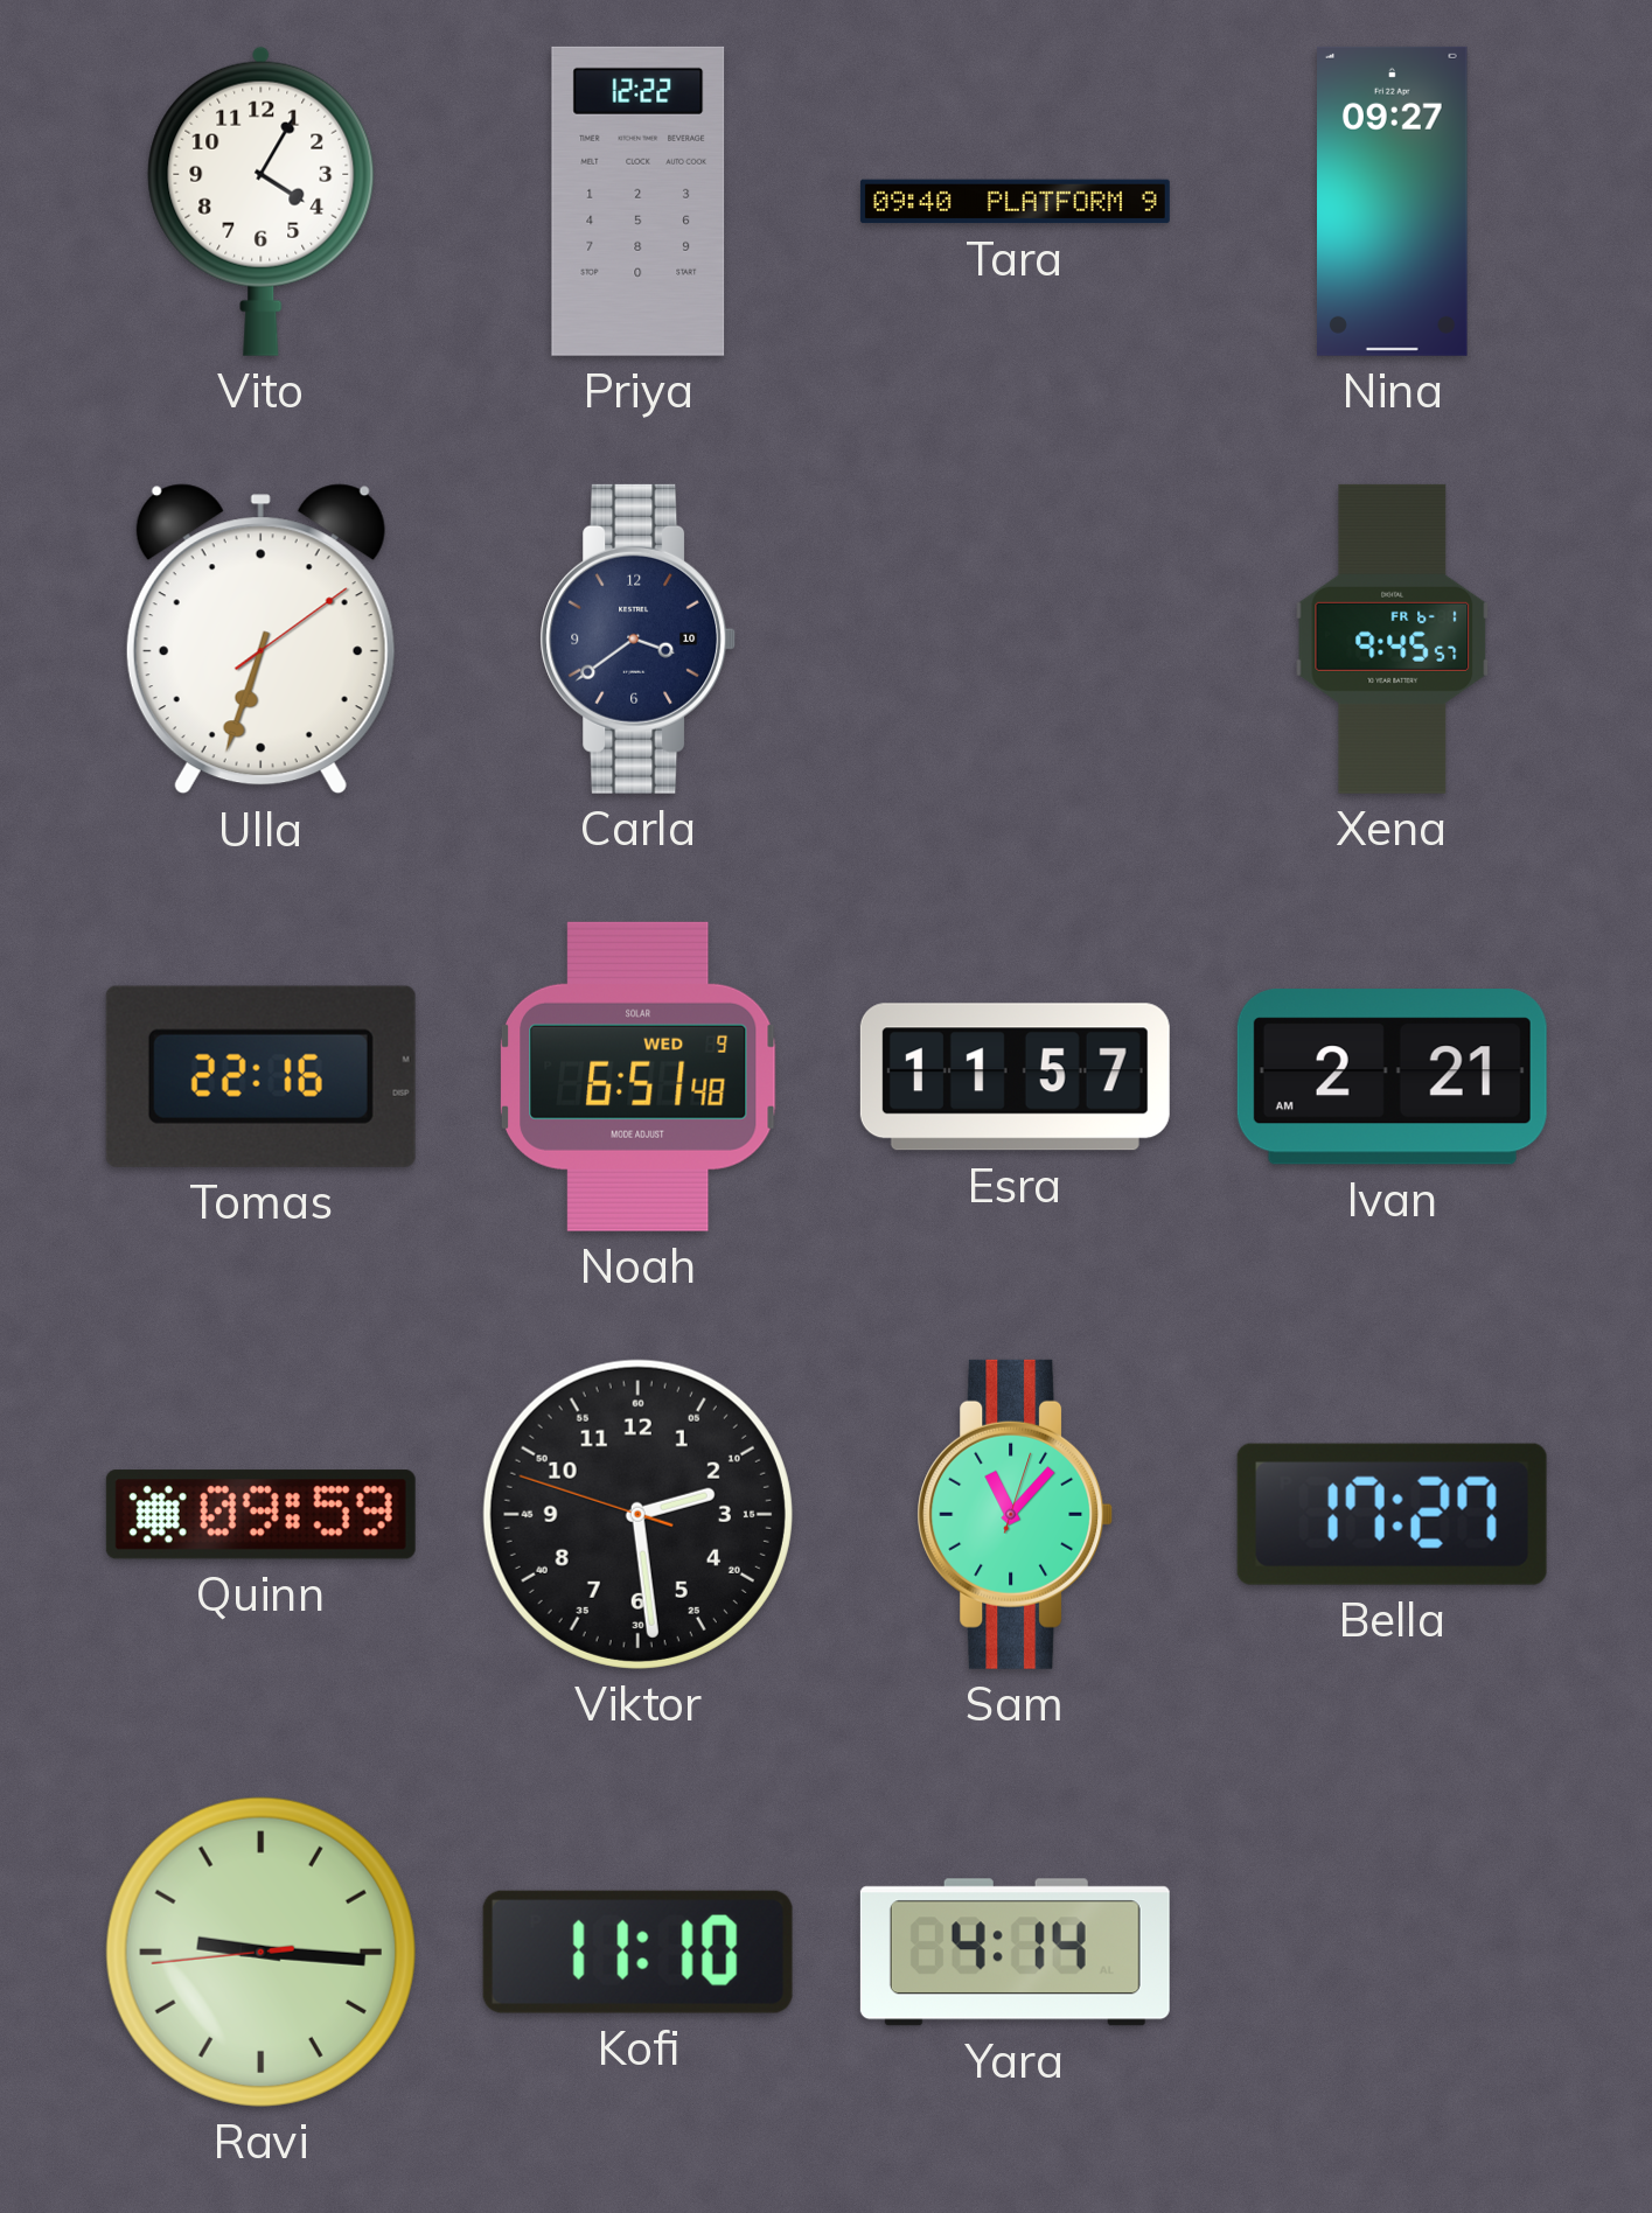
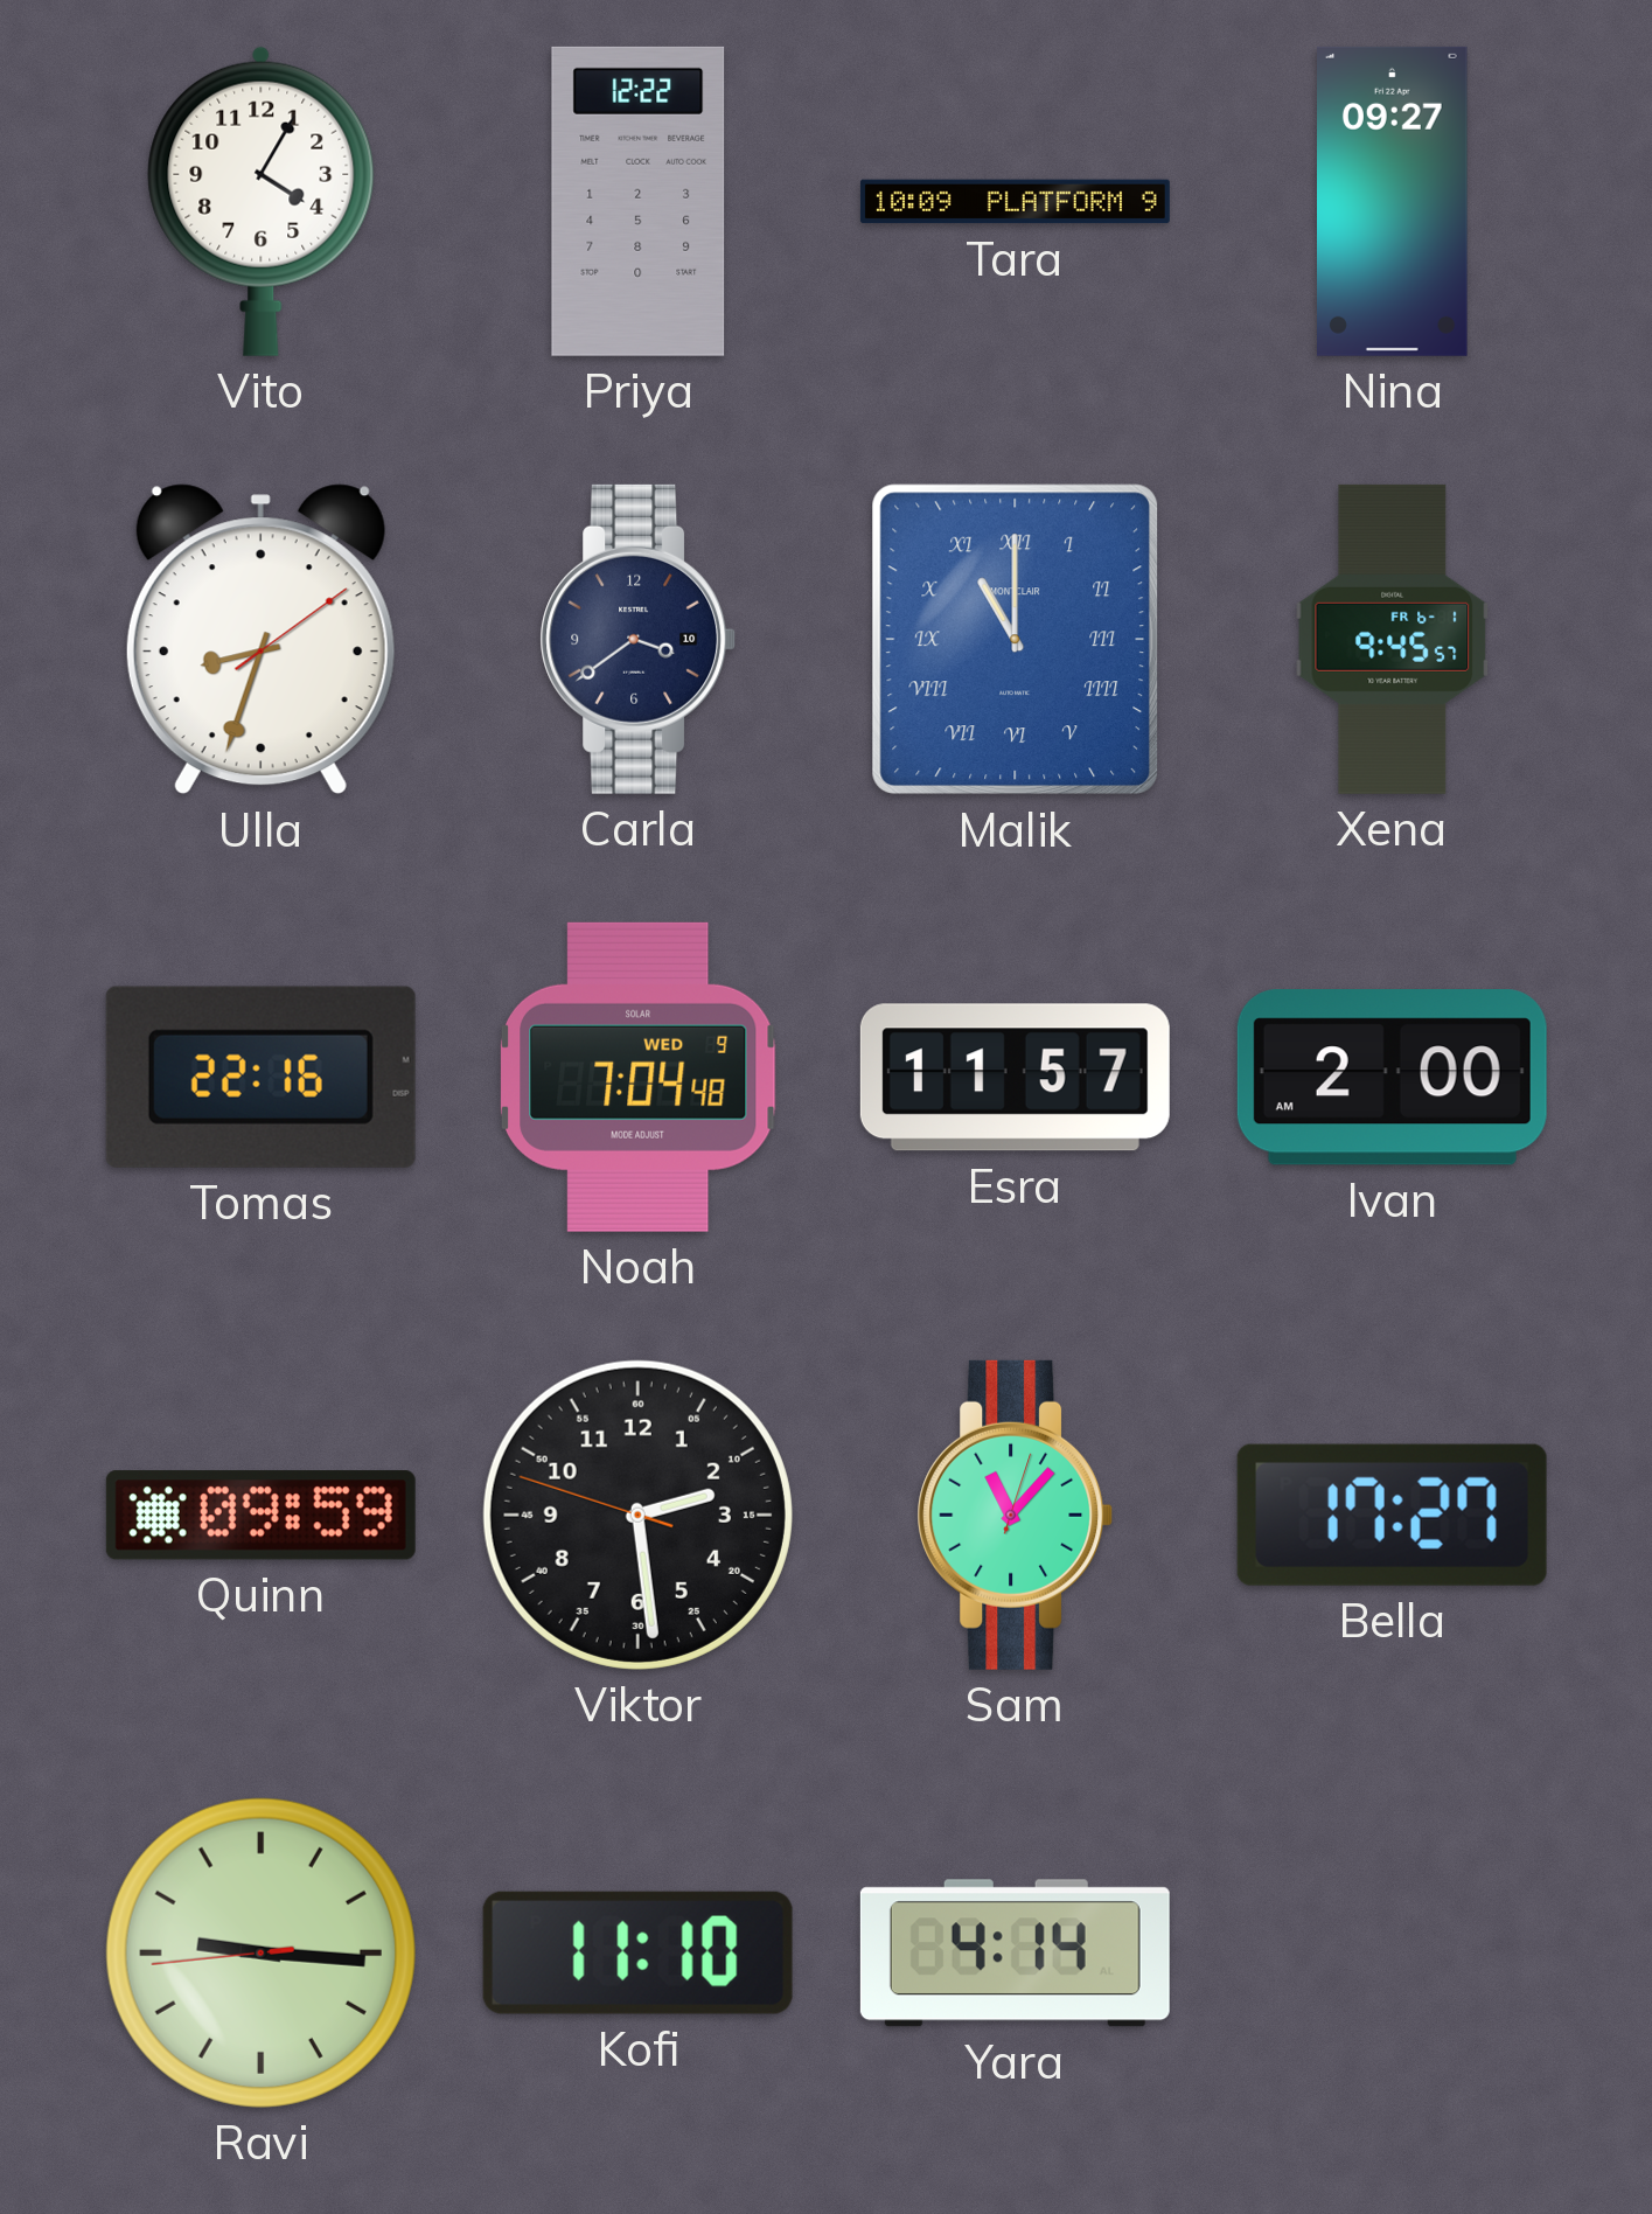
Tara: 09:40 -> 10:09
Ulla: 6:33 -> 8:33
Malik: none -> 11:00
Noah: 6:51 -> 7:04
Ivan: 2:21 -> 2:00
